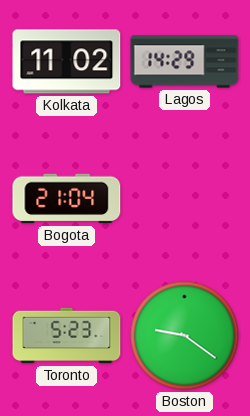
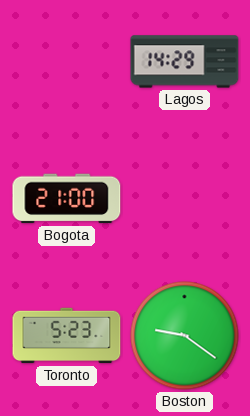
Kolkata: 11:02 -> none
Bogota: 21:04 -> 21:00
